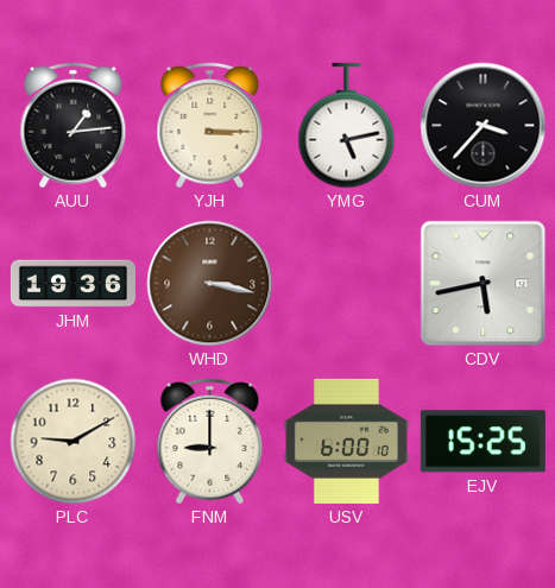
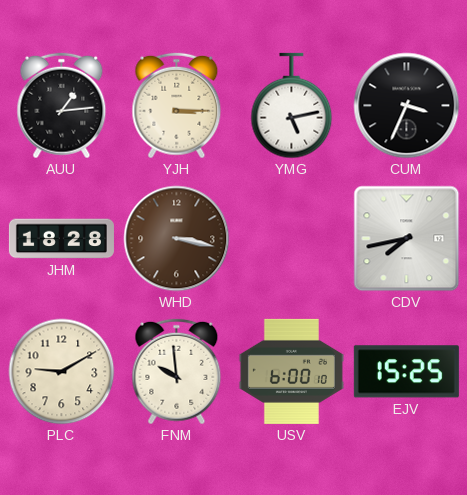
CUM: 3:37 -> 3:34
JHM: 19:36 -> 18:28
CDV: 5:43 -> 7:43
FNM: 9:00 -> 9:59
